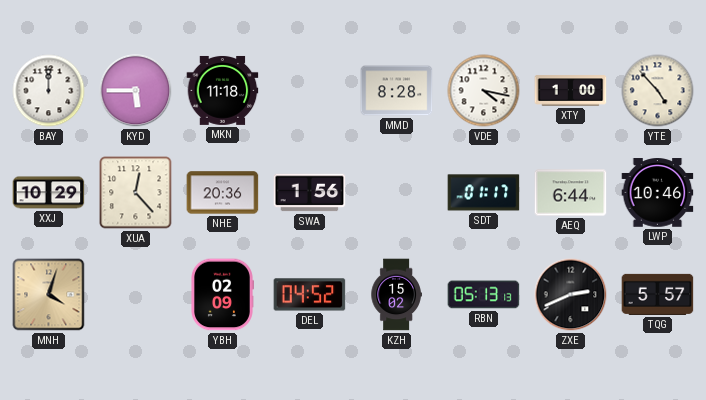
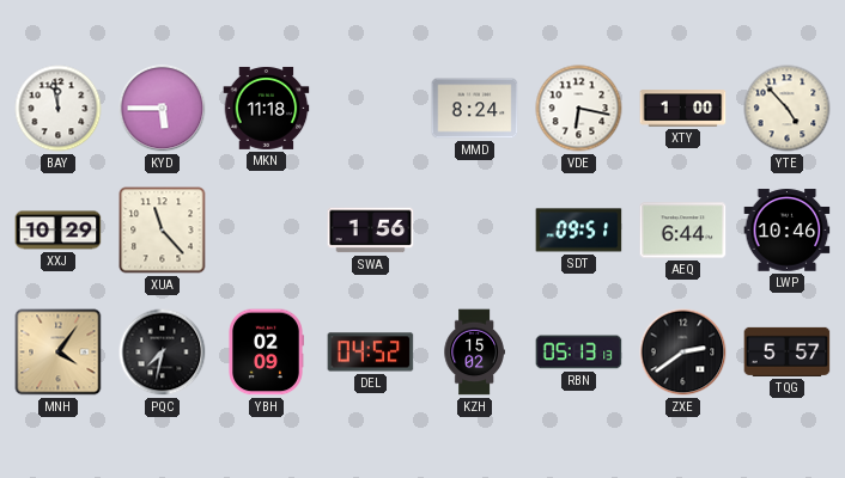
BAY: 12:00 -> 11:58
MMD: 8:28 -> 8:24
VDE: 4:17 -> 6:17
XUA: 12:23 -> 11:23
NHE: 20:36 -> none
SDT: 01:17 -> 09:51
MNH: 4:03 -> 4:06
PQC: none -> 7:32
ZXE: 2:41 -> 2:39
